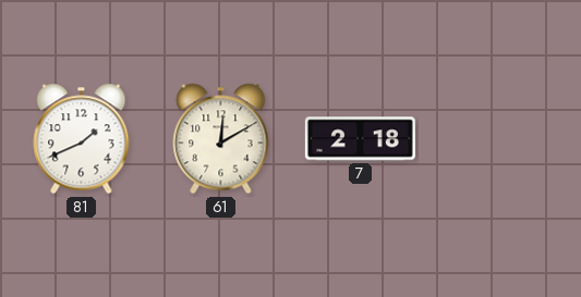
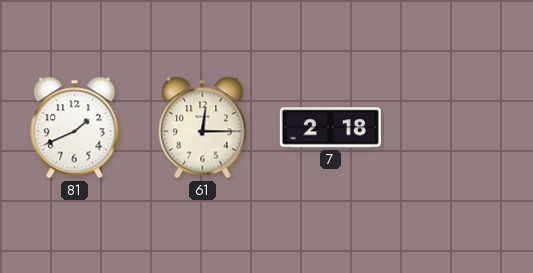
61: 12:10 -> 12:15
